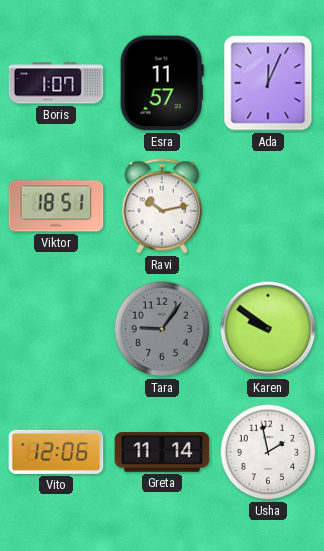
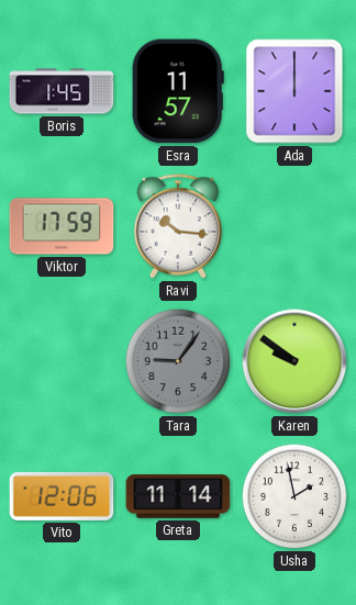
Boris: 1:07 -> 1:45
Ada: 12:04 -> 12:00
Viktor: 18:51 -> 17:59
Ravi: 10:13 -> 10:16
